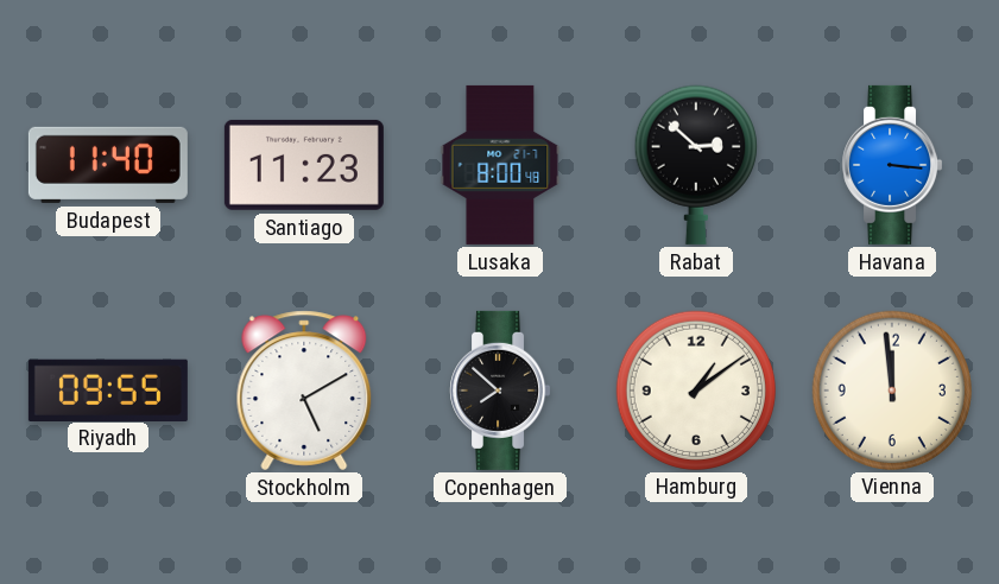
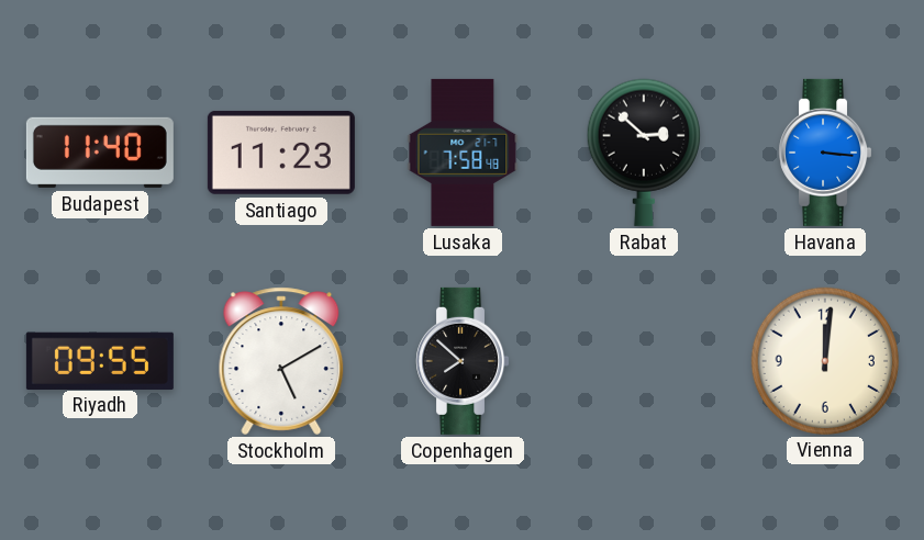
Lusaka: 8:00 -> 7:58
Hamburg: 1:09 -> none
Vienna: 11:59 -> 12:01
